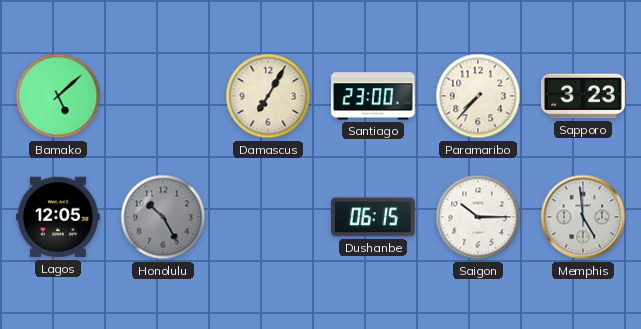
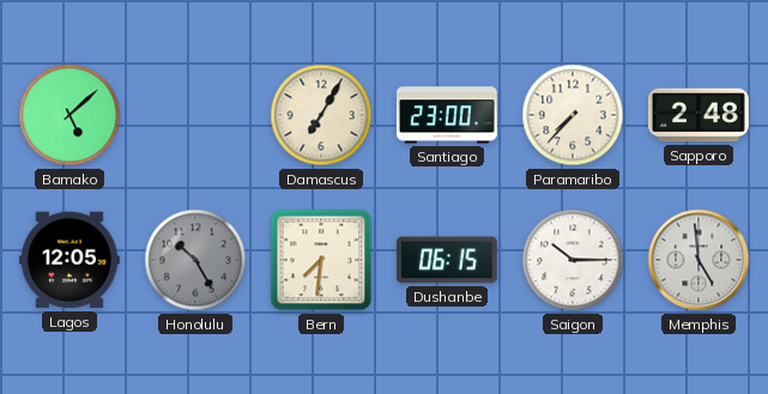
Sapporo: 3:23 -> 2:48
Bern: none -> 7:31
